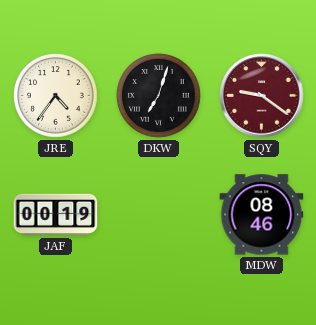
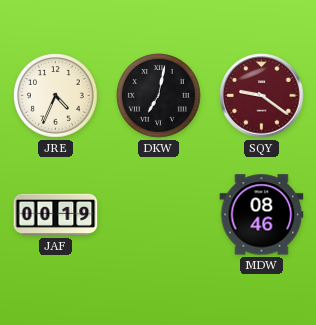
JRE: 4:36 -> 4:34
DKW: 7:03 -> 7:02
